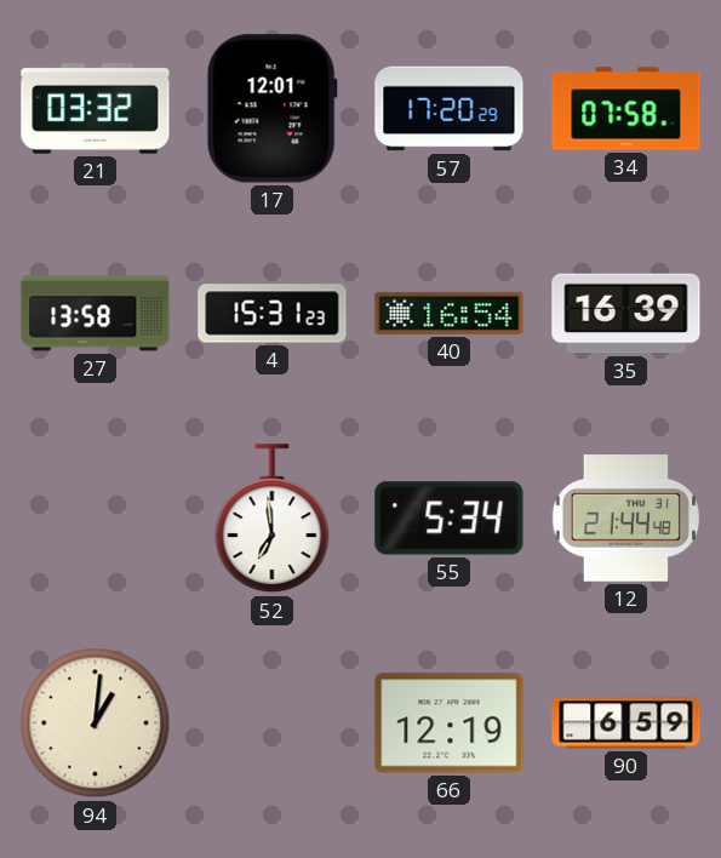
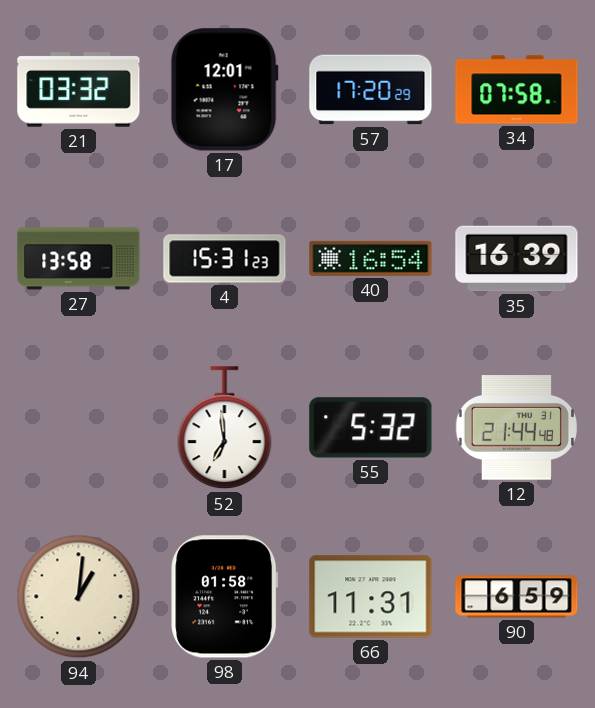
55: 5:34 -> 5:32
98: none -> 01:58
66: 12:19 -> 11:31
